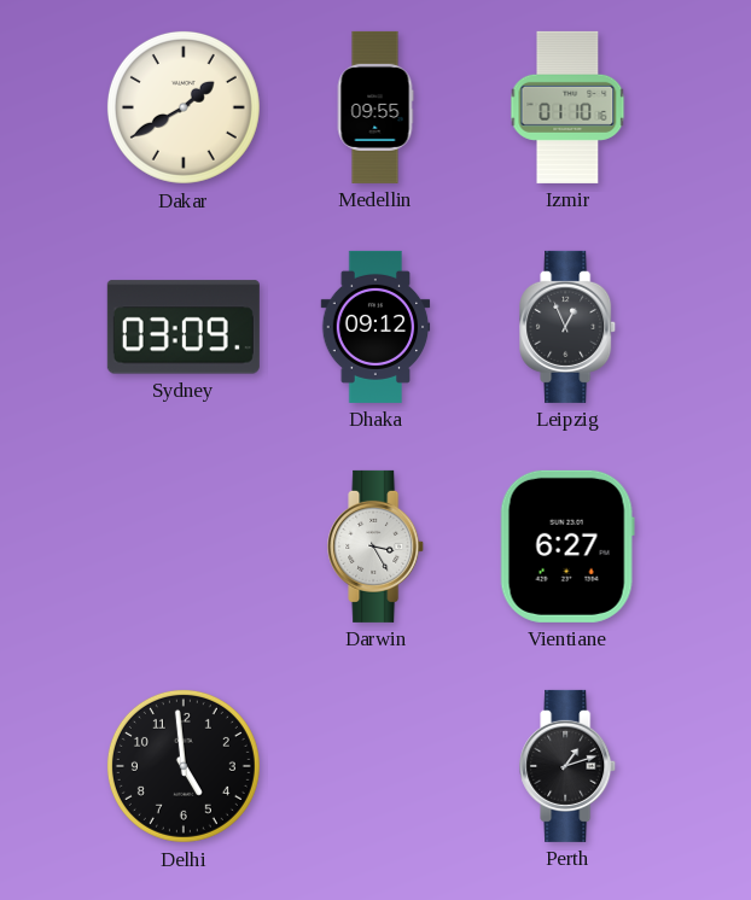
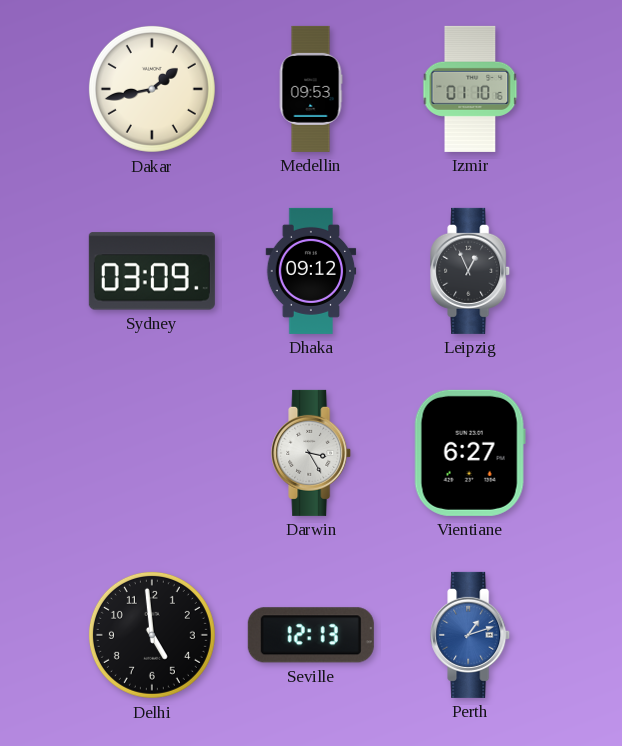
Dakar: 1:40 -> 1:43
Medellin: 09:55 -> 09:53
Seville: none -> 12:13
Perth dial: black -> blue
